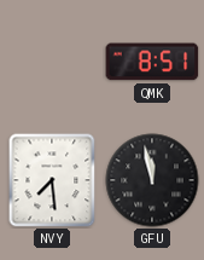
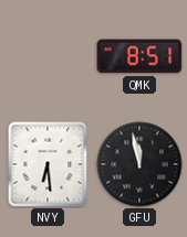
NVY: 7:29 -> 6:29
